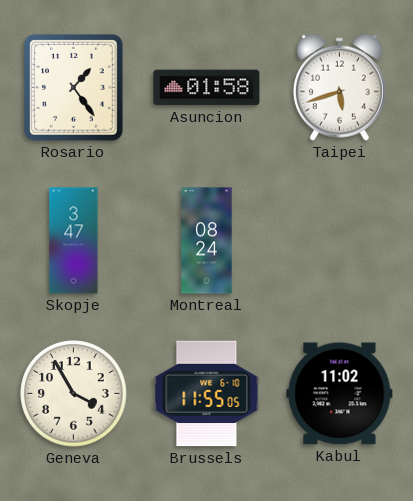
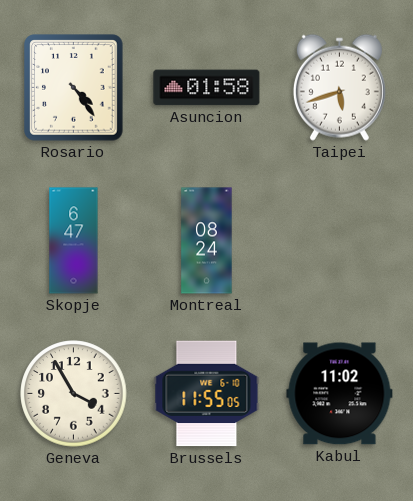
Rosario: 1:24 -> 4:24
Skopje: 3:47 -> 6:47
